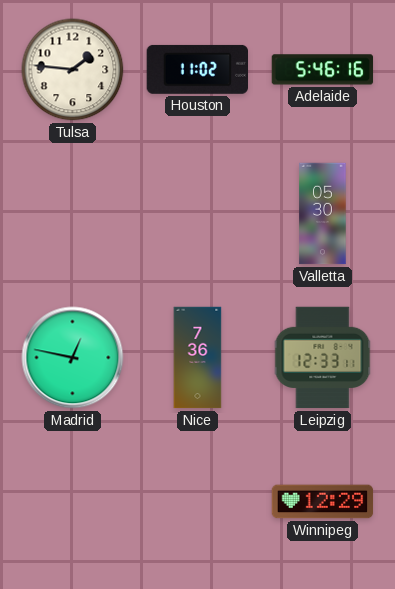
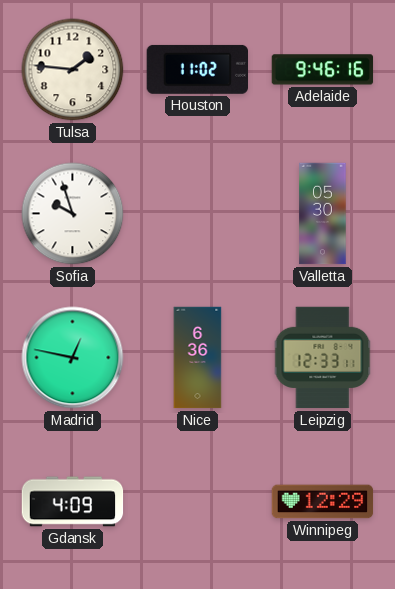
Adelaide: 5:46 -> 9:46
Sofia: none -> 9:57
Nice: 7:36 -> 6:36
Gdansk: none -> 4:09
